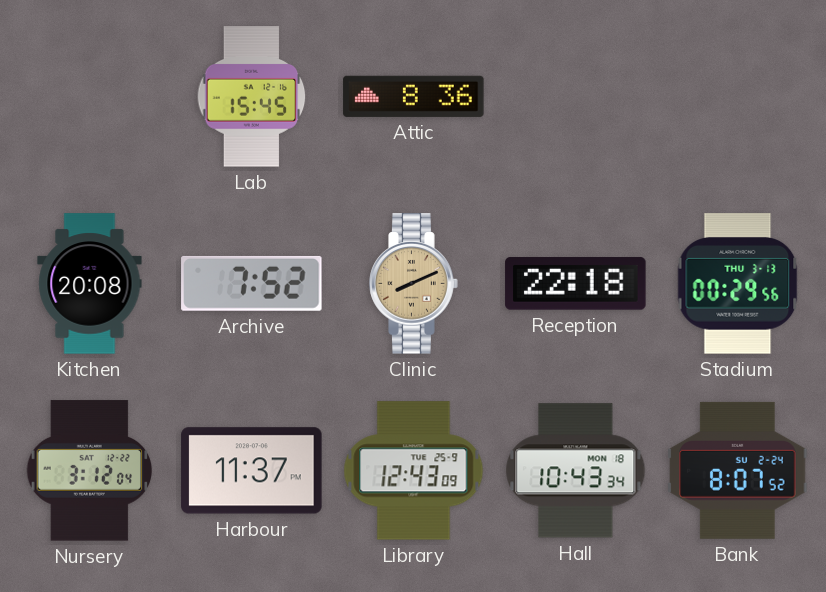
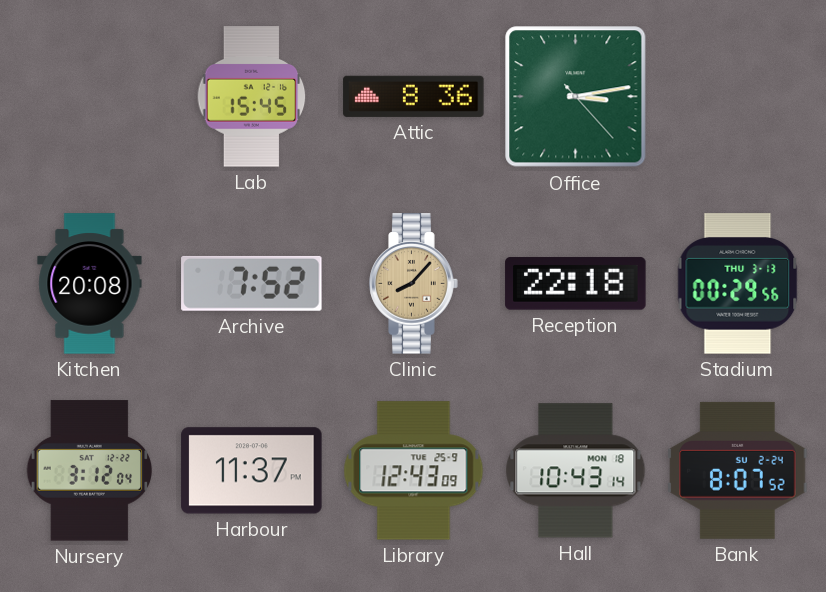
Office: none -> 3:13
Clinic: 8:11 -> 8:07
Hall: 10:43:34 -> 10:43:14
